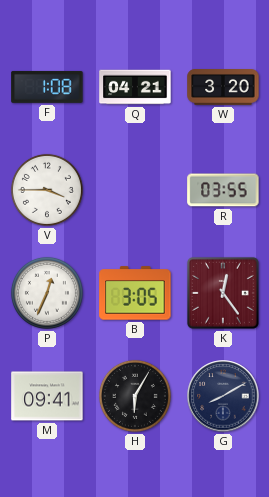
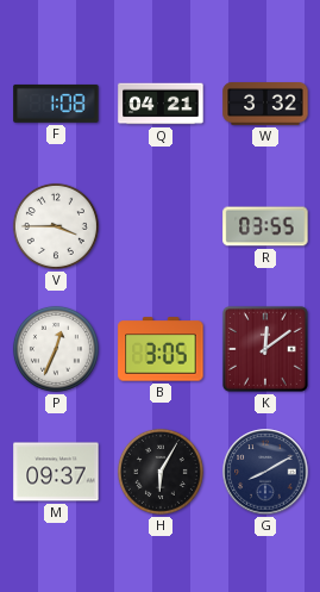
W: 3:20 -> 3:32
K: 12:24 -> 12:09
M: 09:41 -> 09:37
